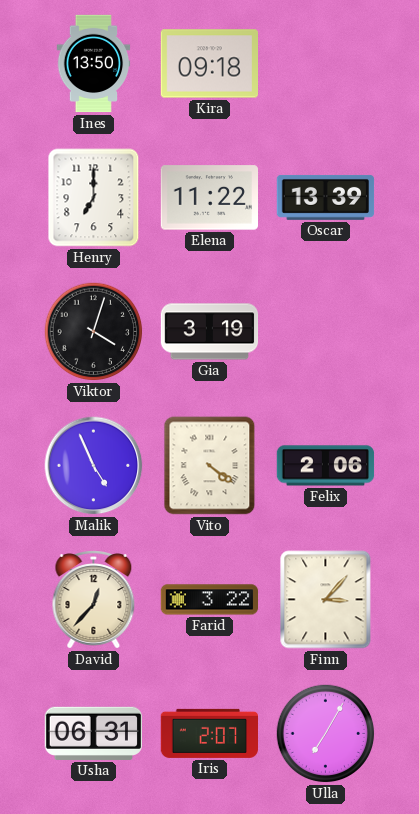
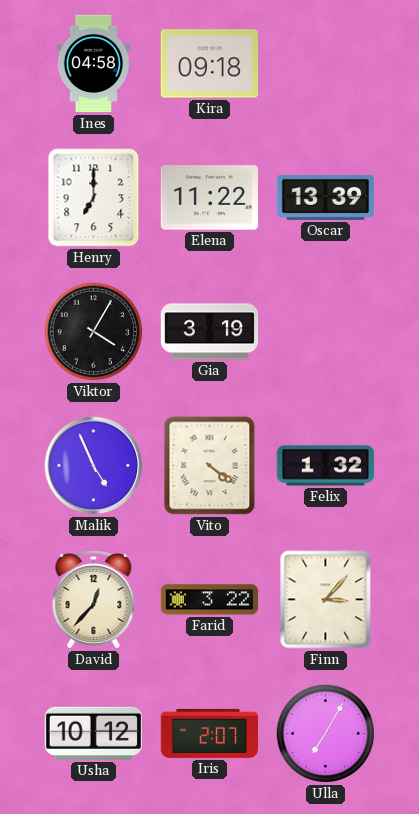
Ines: 13:50 -> 04:58
Viktor: 4:03 -> 4:05
Felix: 2:06 -> 1:32
Usha: 06:31 -> 10:12
